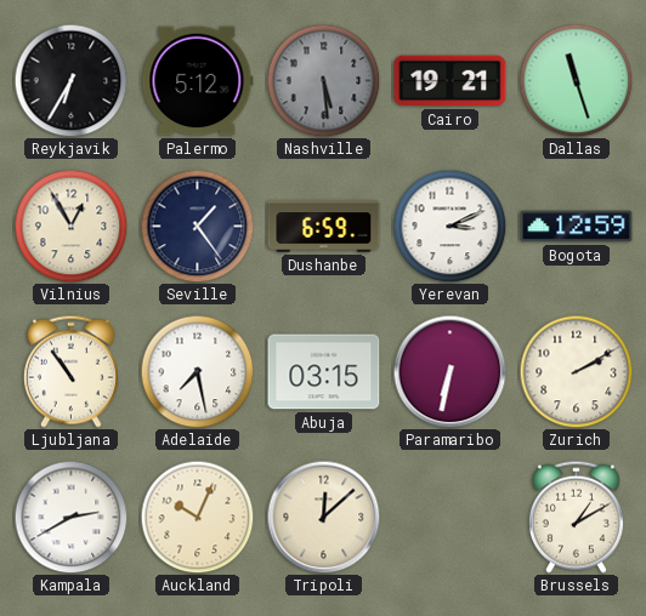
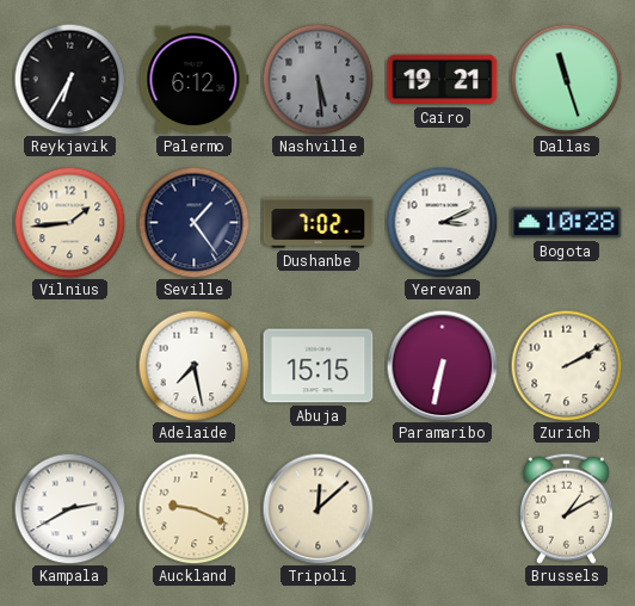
Palermo: 5:12 -> 6:12
Vilnius: 12:55 -> 1:44
Dushanbe: 6:59 -> 7:02
Bogota: 12:59 -> 10:28
Ljubljana: 10:54 -> none
Abuja: 03:15 -> 15:15
Auckland: 10:04 -> 9:19
